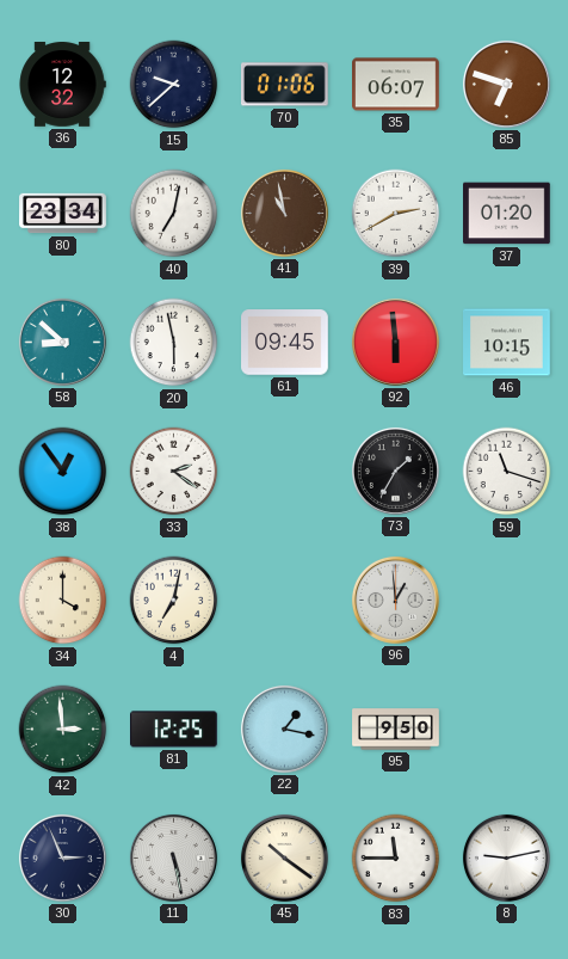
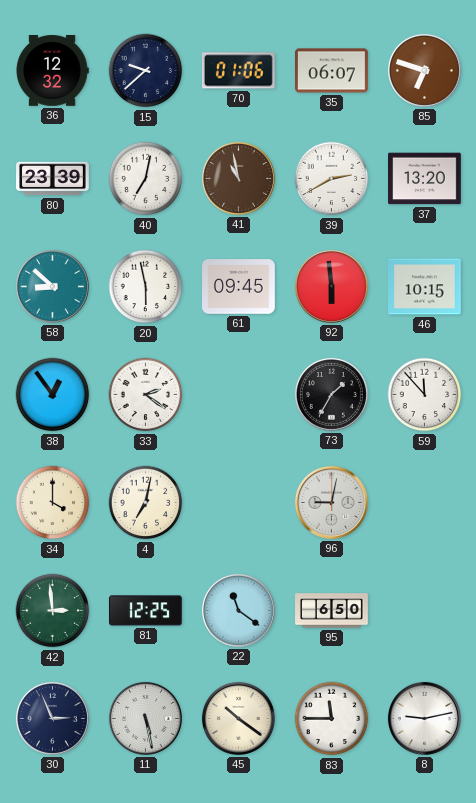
80: 23:34 -> 23:39
37: 01:20 -> 13:20
59: 11:18 -> 11:53
96: 12:59 -> 9:02
22: 1:17 -> 11:21
95: 9:50 -> 6:50
